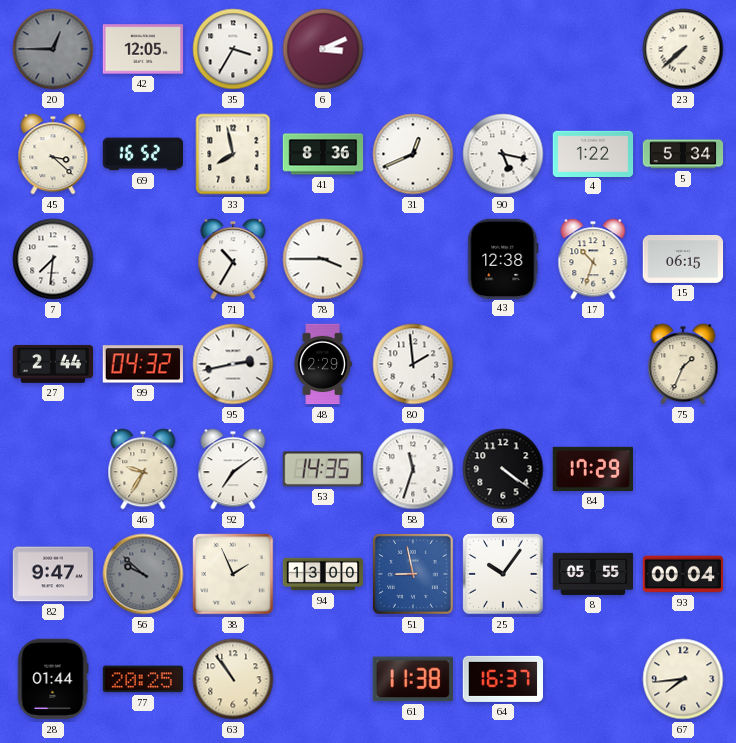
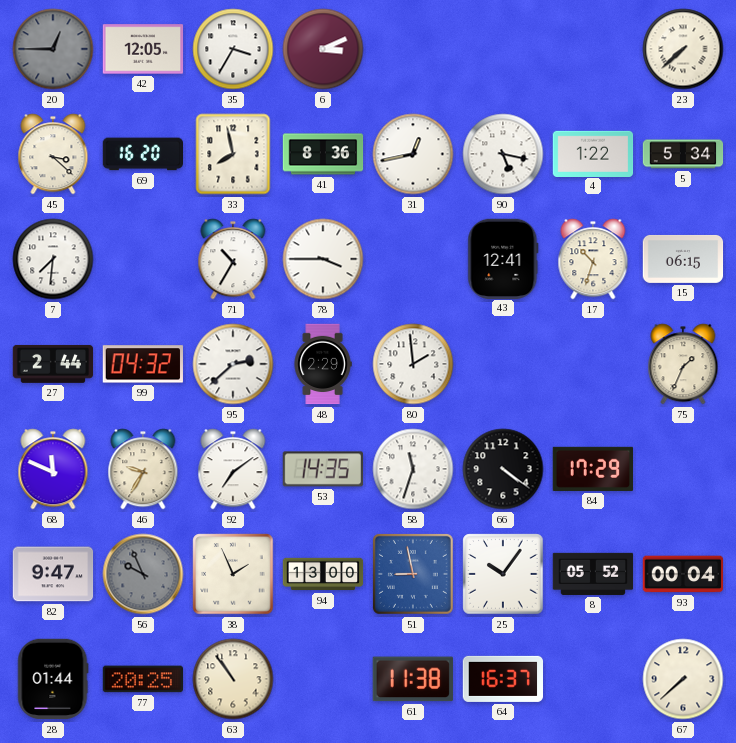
69: 16:52 -> 16:20
31: 12:41 -> 12:43
43: 12:38 -> 12:41
95: 2:43 -> 2:38
68: none -> 11:49
56: 9:52 -> 9:56
8: 05:55 -> 05:52
67: 7:44 -> 7:38
